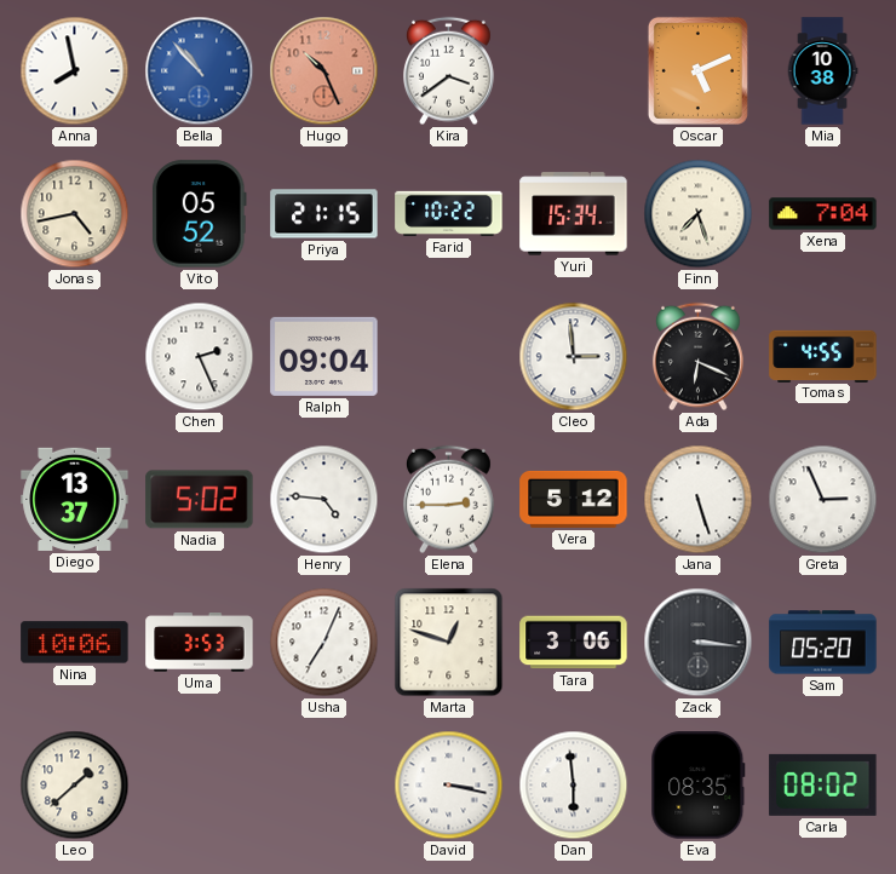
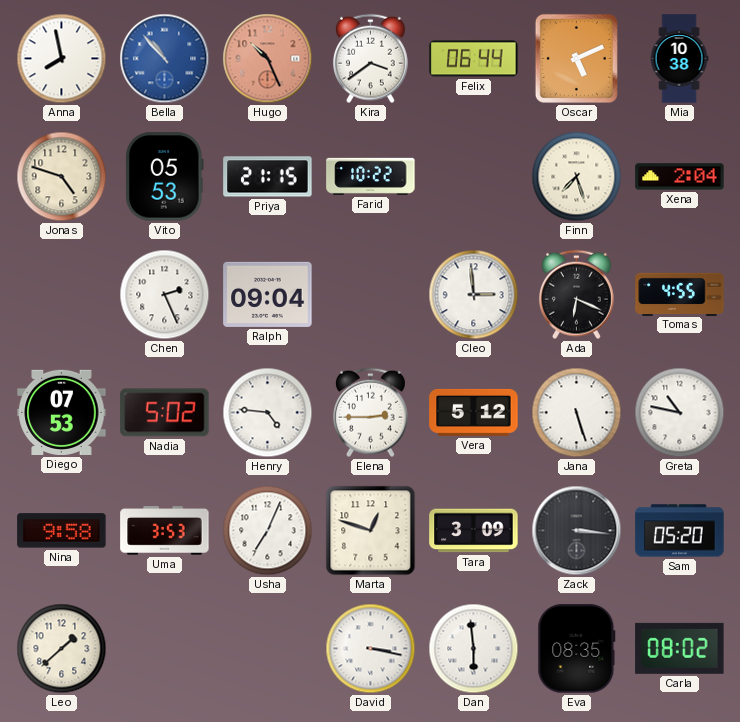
Felix: none -> 06:44
Jonas: 4:43 -> 4:48
Vito: 05:52 -> 05:53
Yuri: 15:34 -> none
Xena: 7:04 -> 2:04
Diego: 13:37 -> 07:53
Greta: 2:56 -> 10:47
Nina: 10:06 -> 9:58
Tara: 3:06 -> 3:09
